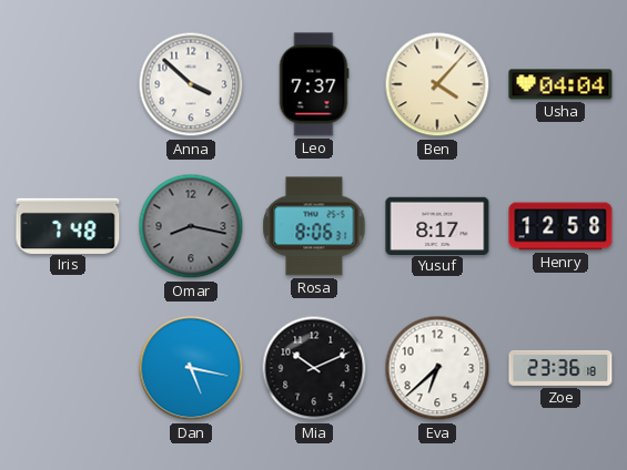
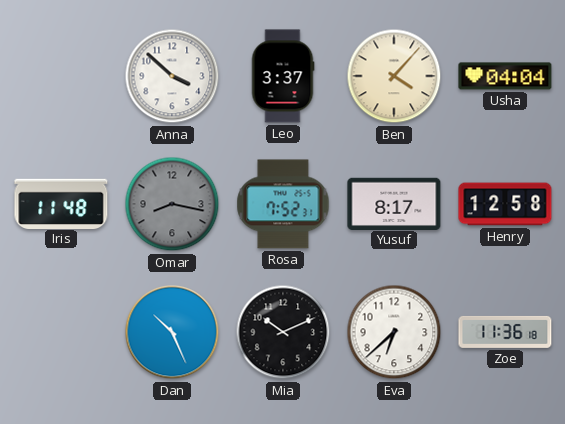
Leo: 7:37 -> 3:37
Iris: 7:48 -> 11:48
Rosa: 8:06 -> 7:52
Dan: 5:17 -> 10:26
Zoe: 23:36 -> 11:36
